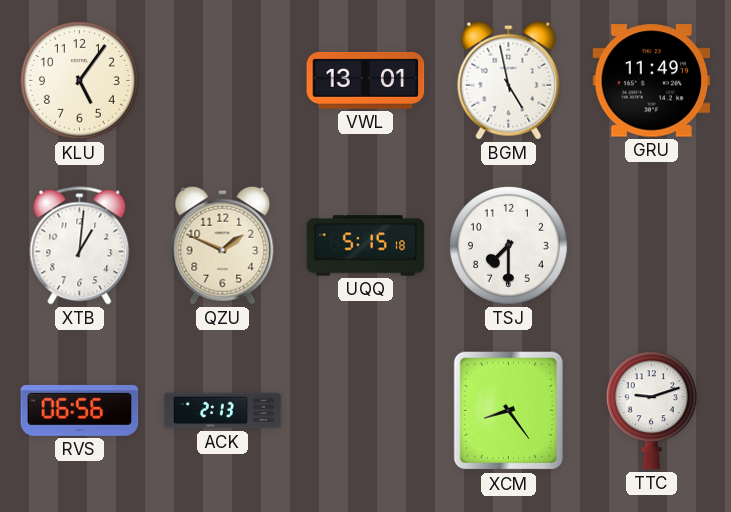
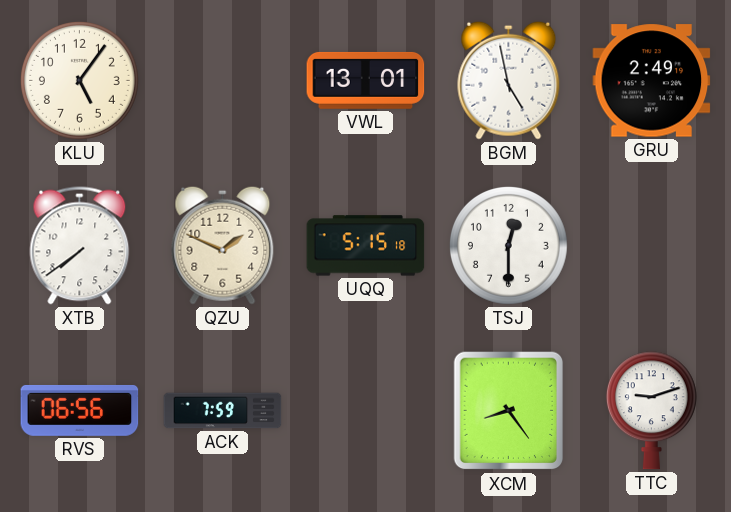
GRU: 11:49 -> 2:49
XTB: 1:01 -> 7:39
TSJ: 7:30 -> 12:30
ACK: 2:13 -> 7:59
